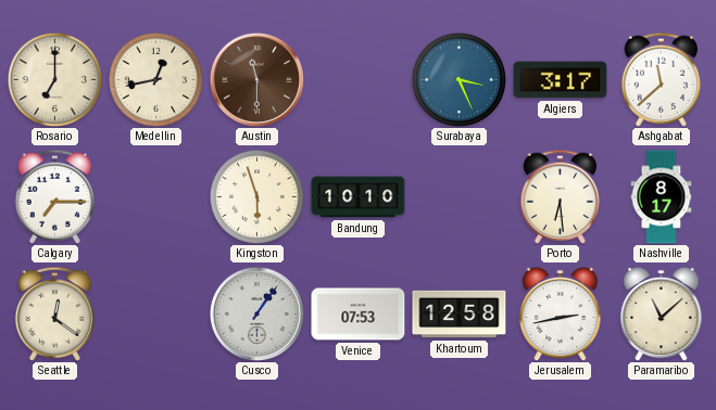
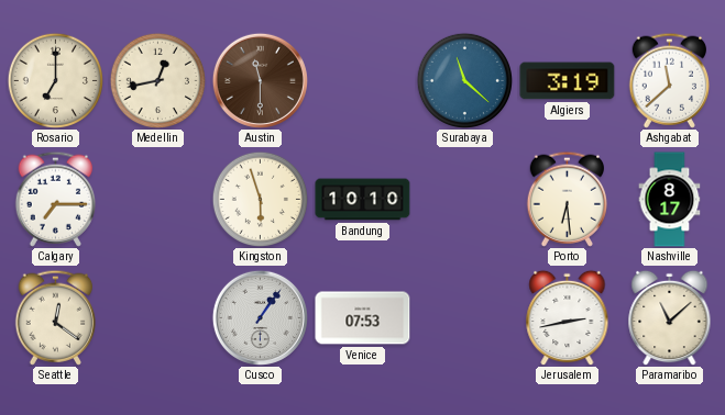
Surabaya: 3:26 -> 11:22
Algiers: 3:17 -> 3:19
Khartoum: 12:58 -> none
